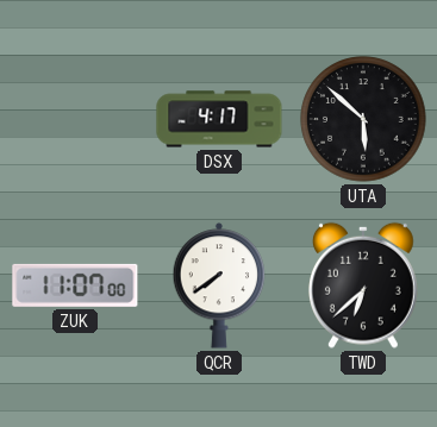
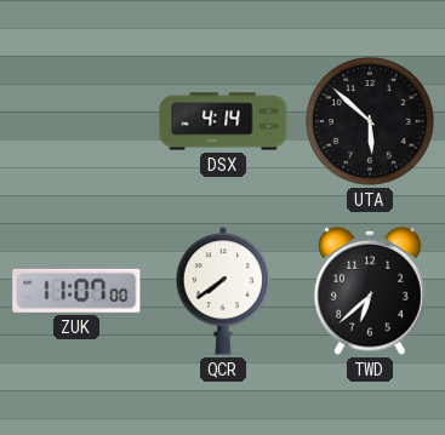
DSX: 4:17 -> 4:14
